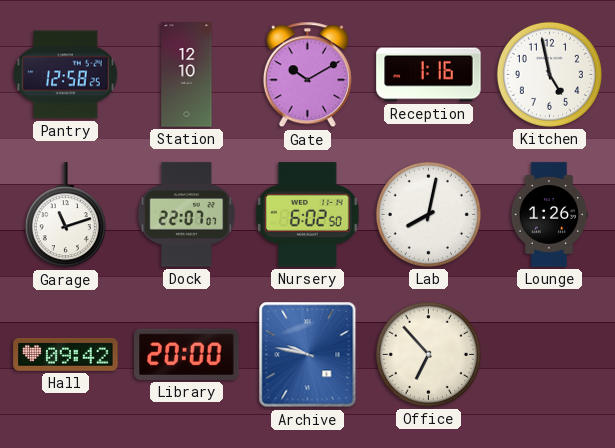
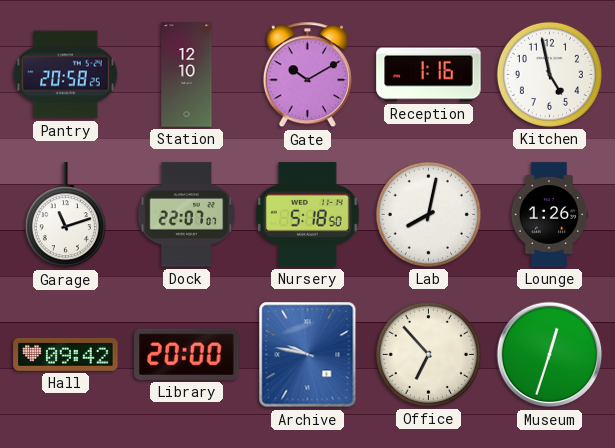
Pantry: 12:58 -> 20:58
Nursery: 6:02 -> 5:18
Museum: none -> 12:33
